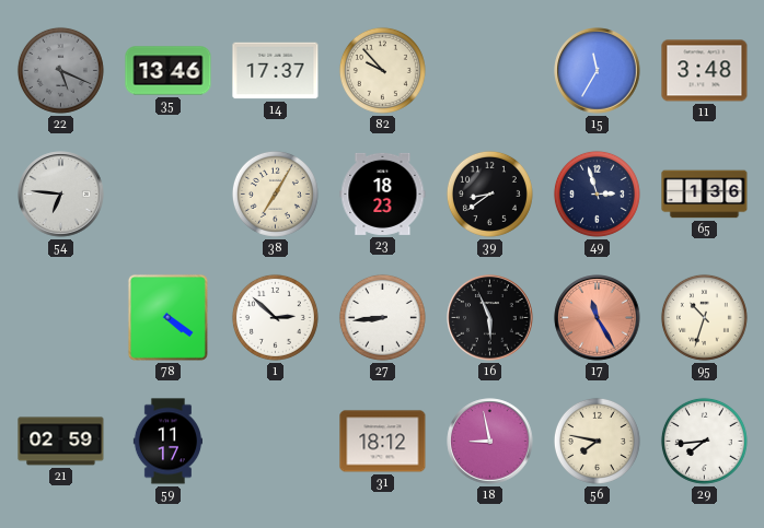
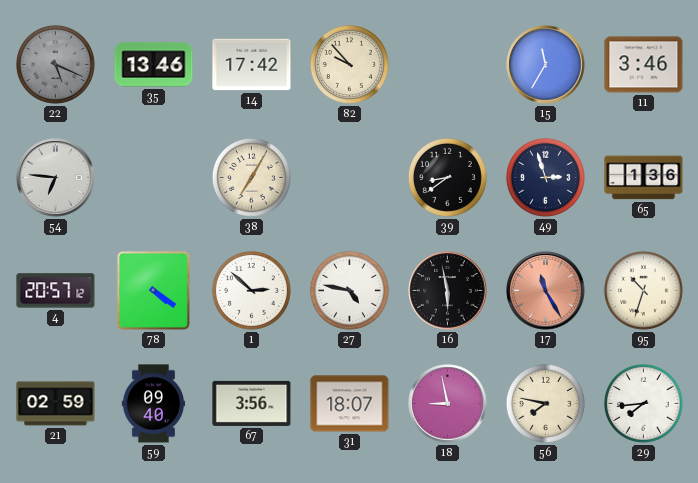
14: 17:37 -> 17:42
11: 3:48 -> 3:46
23: 18:23 -> none
4: none -> 20:57
27: 8:44 -> 4:47
16: 5:56 -> 5:58
59: 11:17 -> 09:40
67: none -> 3:56
31: 18:12 -> 18:07
